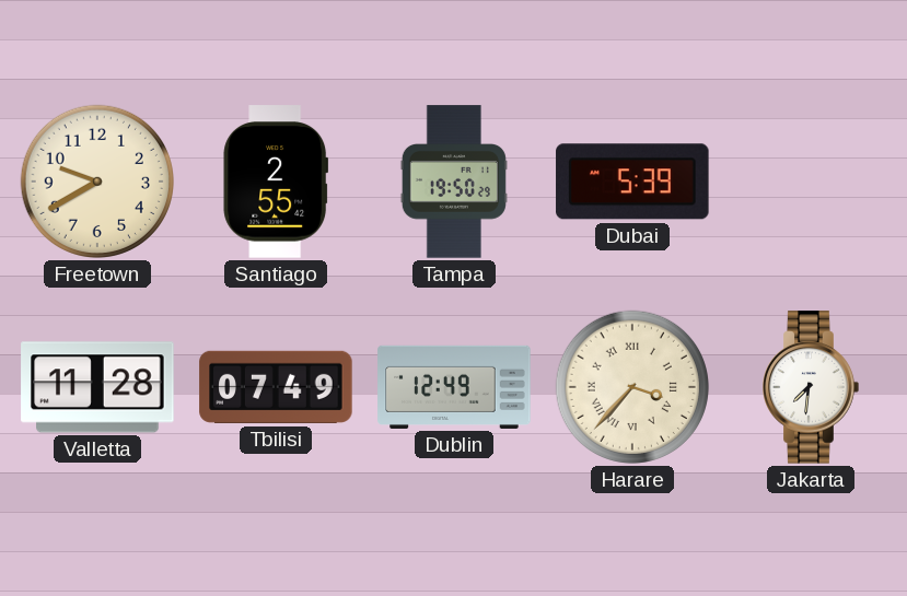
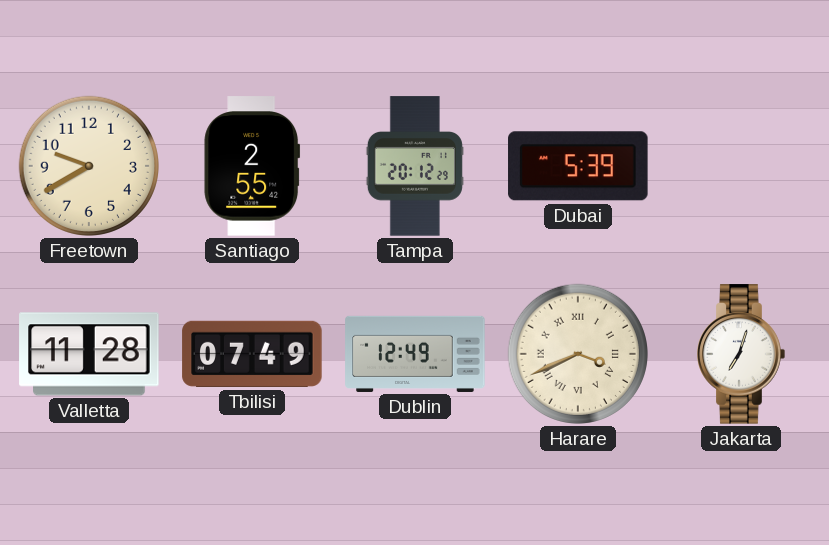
Tampa: 19:50 -> 20:12
Harare: 3:37 -> 3:41
Jakarta: 7:31 -> 7:03
